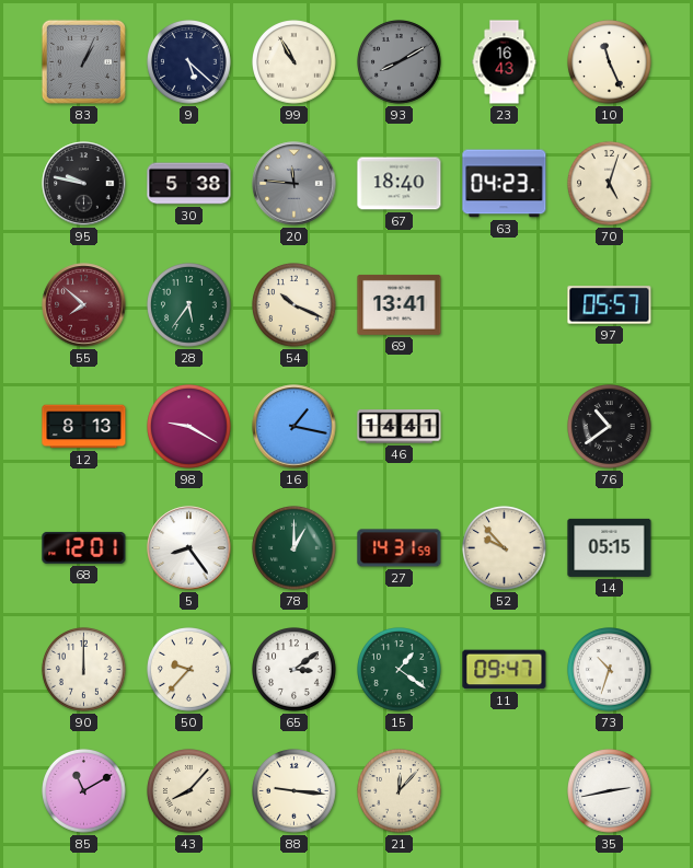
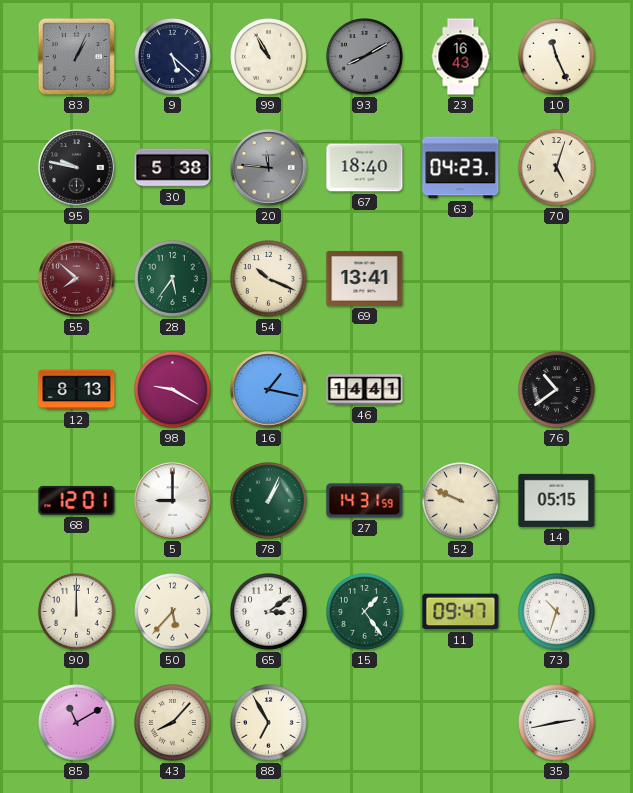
97: 05:57 -> none
5: 8:24 -> 9:00
78: 1:00 -> 1:04
52: 9:53 -> 9:49
50: 9:37 -> 5:37
15: 1:21 -> 1:24
88: 9:16 -> 6:55
21: 12:07 -> none
